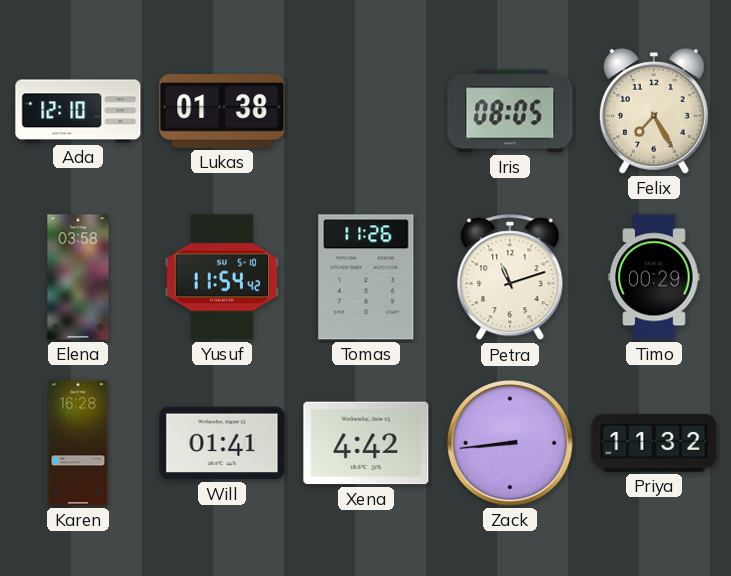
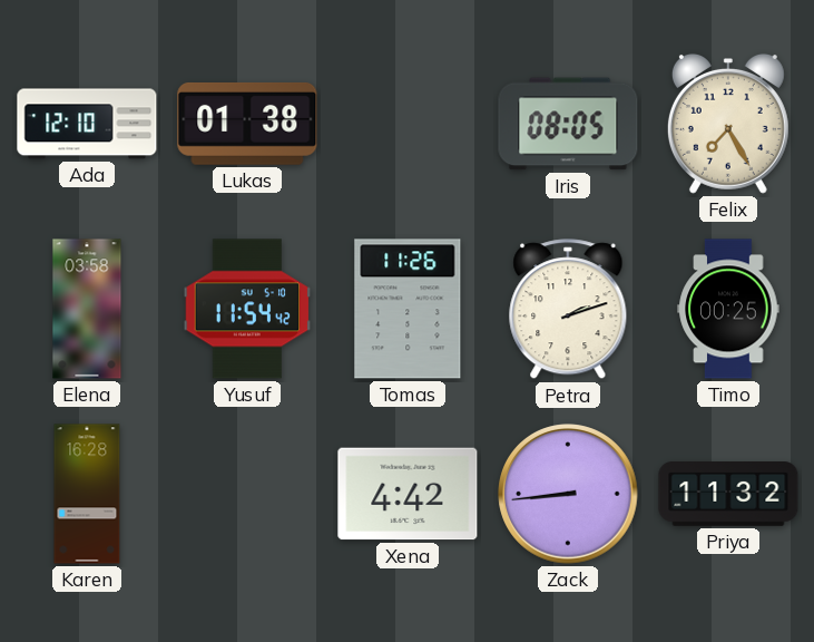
Petra: 11:12 -> 2:12
Timo: 00:29 -> 00:25
Will: 01:41 -> none
